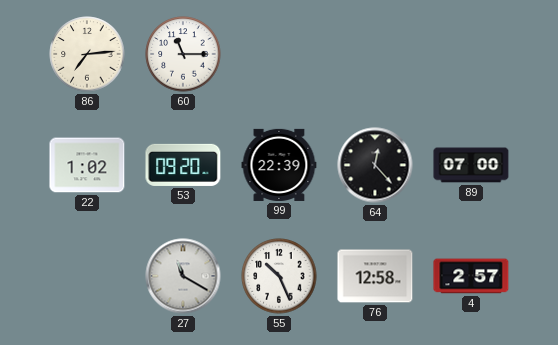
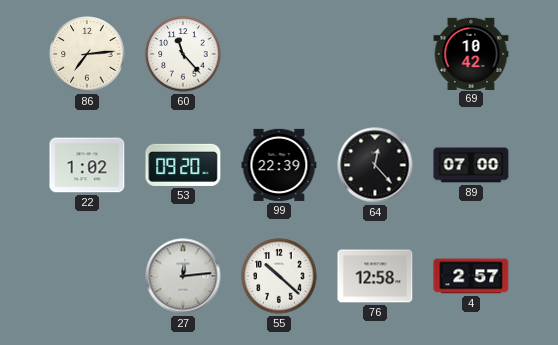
60: 11:15 -> 11:23
69: none -> 10:42
27: 11:20 -> 12:14
55: 10:26 -> 10:22
